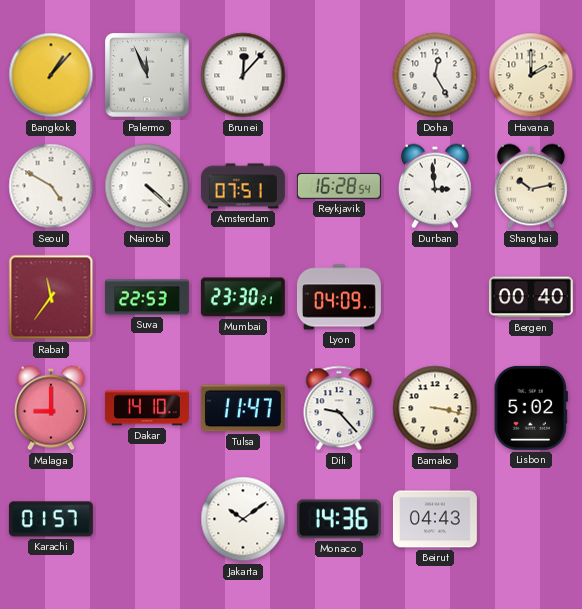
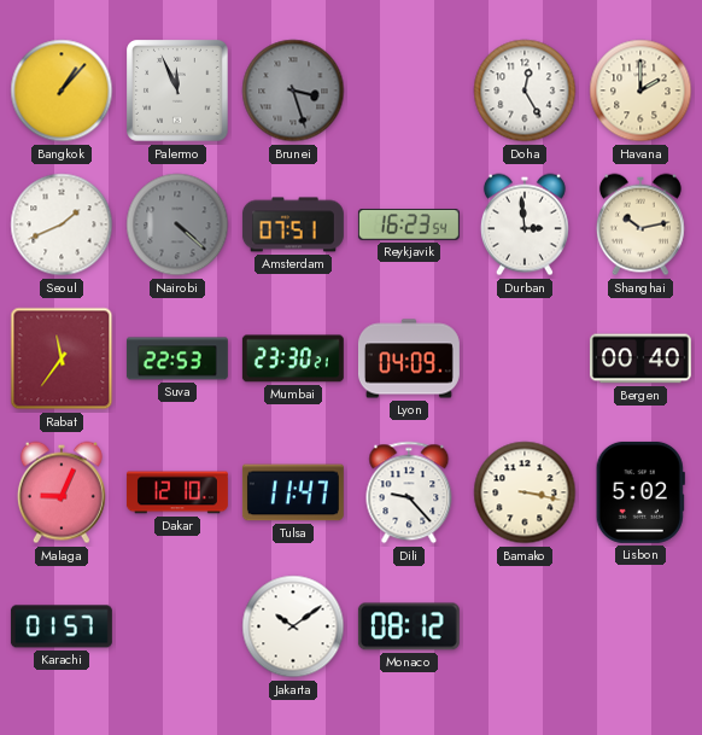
Brunei: 12:07 -> 3:27
Brunei dial: white -> grey
Seoul: 4:50 -> 1:41
Nairobi dial: white -> grey
Reykjavik: 16:28 -> 16:23
Malaga: 9:00 -> 9:04
Dakar: 14:10 -> 12:10
Monaco: 14:36 -> 08:12
Beirut: 04:43 -> none
